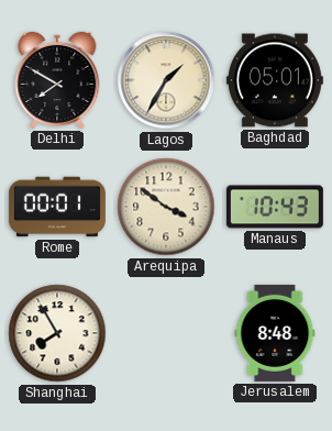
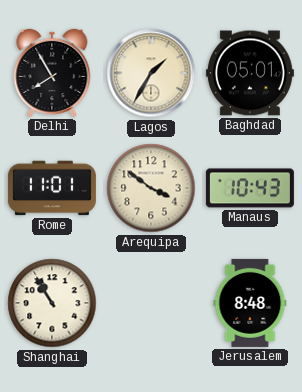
Delhi: 7:50 -> 7:55
Rome: 00:01 -> 11:01
Shanghai: 7:55 -> 10:55
